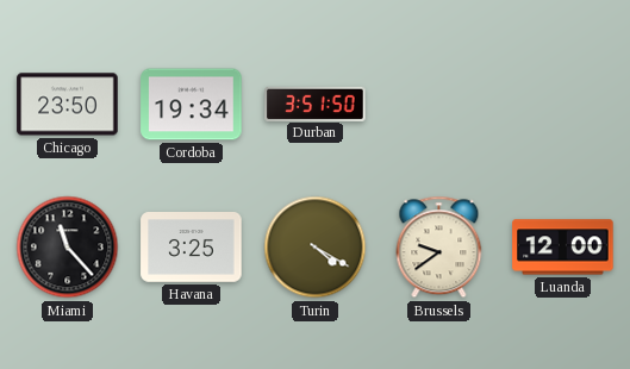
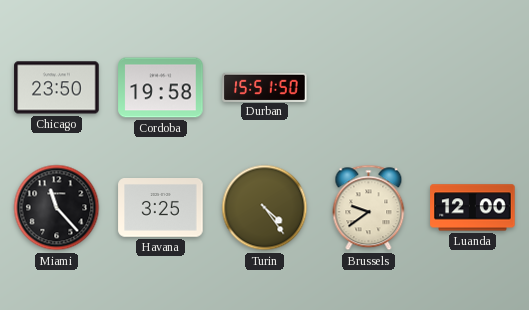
Cordoba: 19:34 -> 19:58
Durban: 3:51 -> 15:51
Turin: 4:20 -> 4:24
